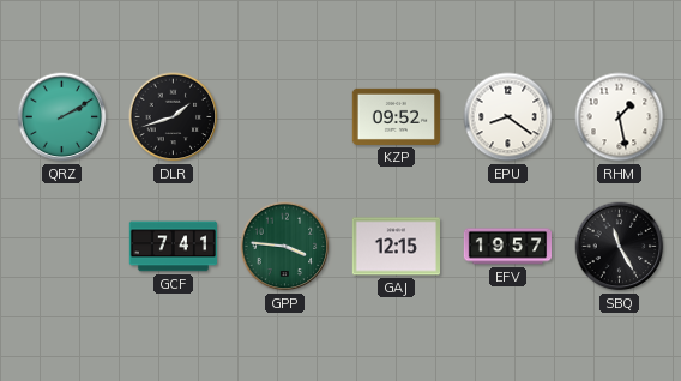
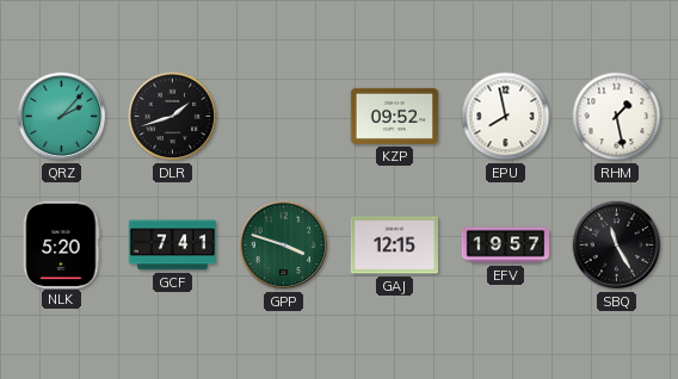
QRZ: 2:10 -> 2:07
EPU: 8:21 -> 7:58
NLK: none -> 5:20
GPP: 3:46 -> 3:48
